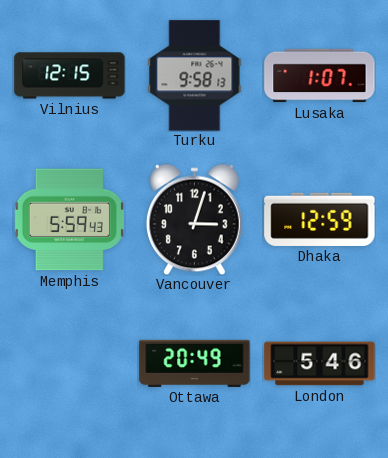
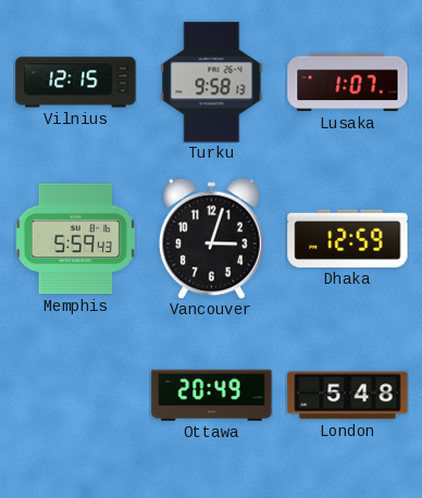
London: 5:46 -> 5:48
